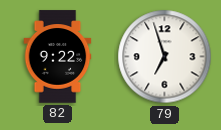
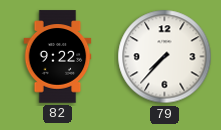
79: 6:57 -> 7:37
